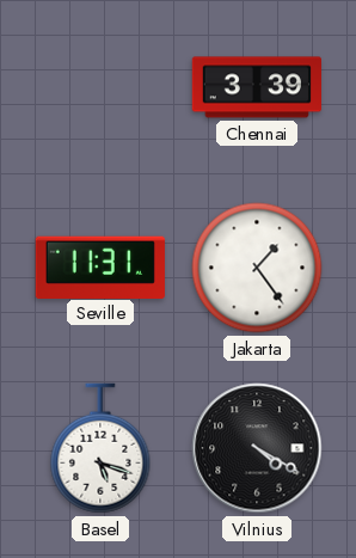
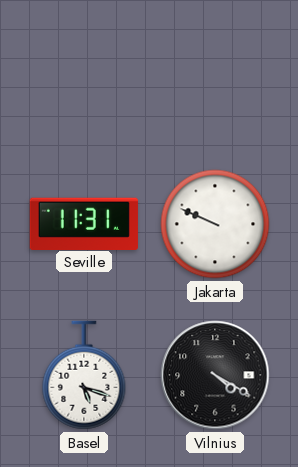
Chennai: 3:39 -> none
Jakarta: 1:24 -> 9:49
